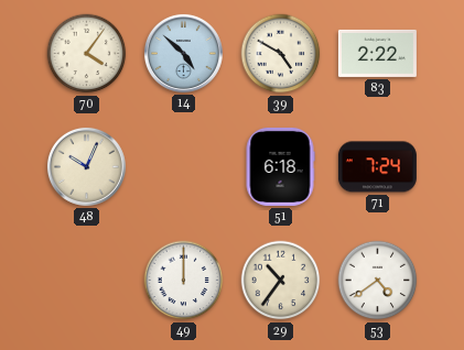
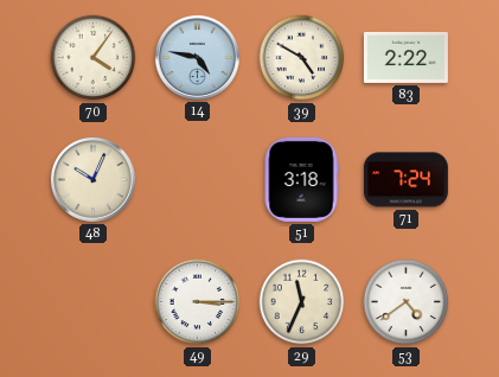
14: 4:52 -> 4:47
51: 6:18 -> 3:18
49: 12:00 -> 3:15
29: 10:36 -> 11:34
